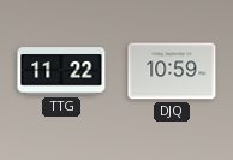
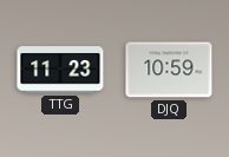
TTG: 11:22 -> 11:23
